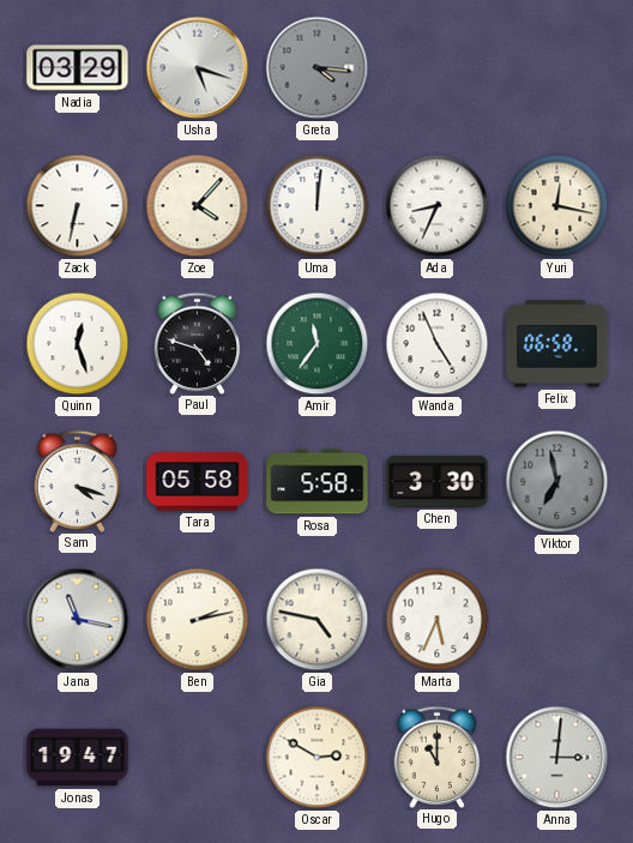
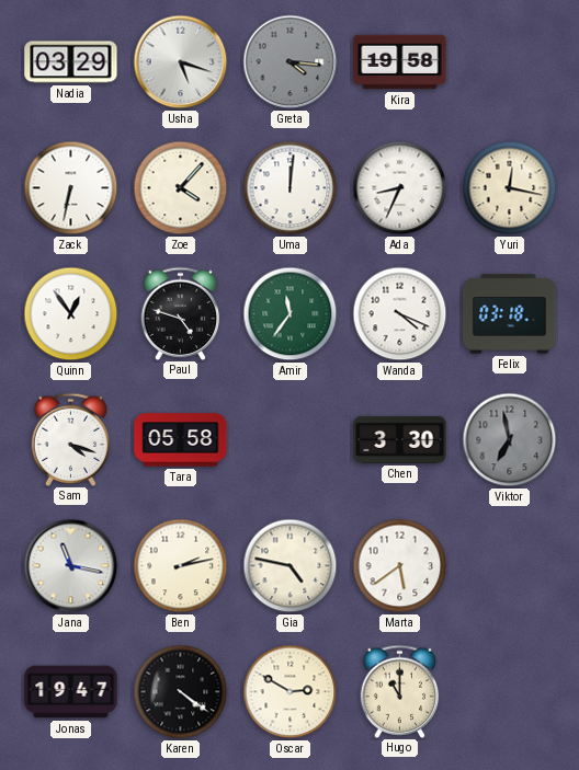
Kira: none -> 19:58
Quinn: 12:27 -> 12:54
Wanda: 4:56 -> 4:19
Felix: 06:58 -> 03:18
Rosa: 5:58 -> none
Marta: 5:34 -> 5:39
Karen: none -> 4:21
Anna: 3:01 -> none
